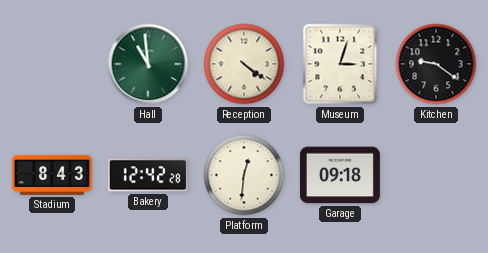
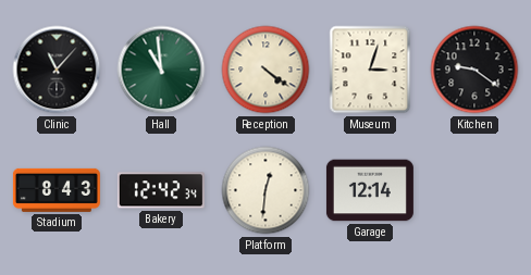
Clinic: none -> 11:07
Bakery: 12:42:28 -> 12:42:34
Garage: 09:18 -> 12:14
